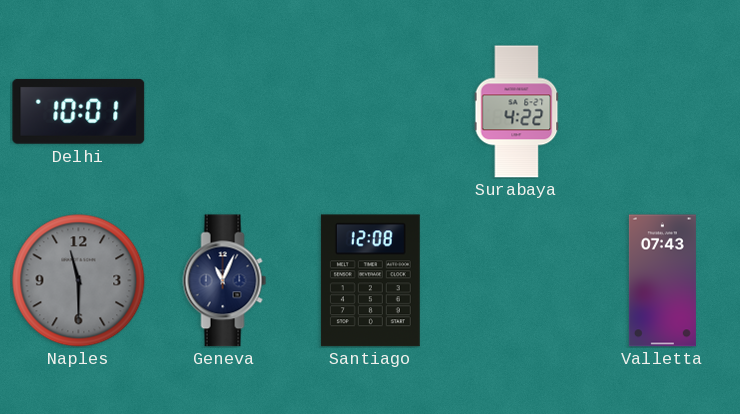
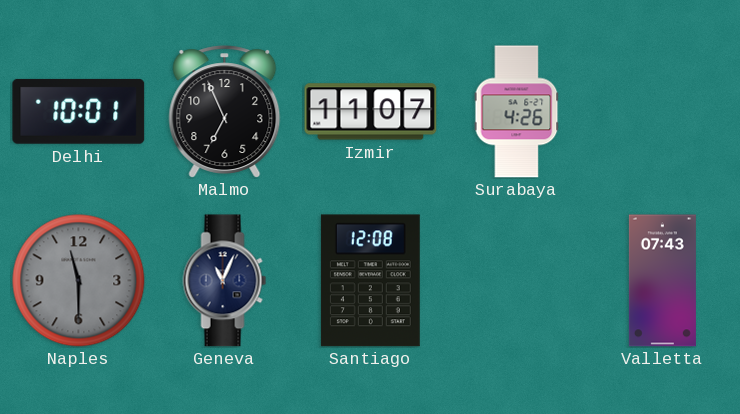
Malmo: none -> 6:56
Izmir: none -> 11:07
Surabaya: 4:22 -> 4:26
